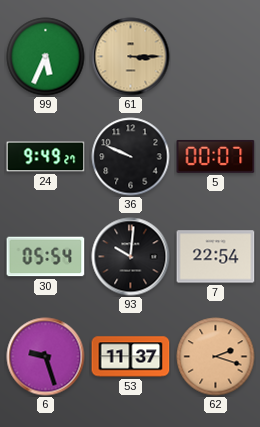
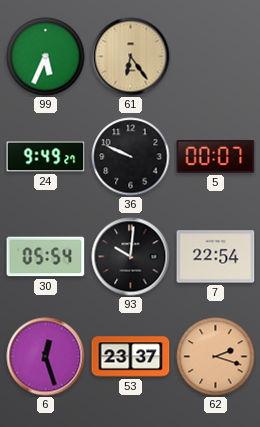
61: 3:15 -> 6:24
6: 9:27 -> 12:27
53: 11:37 -> 23:37
